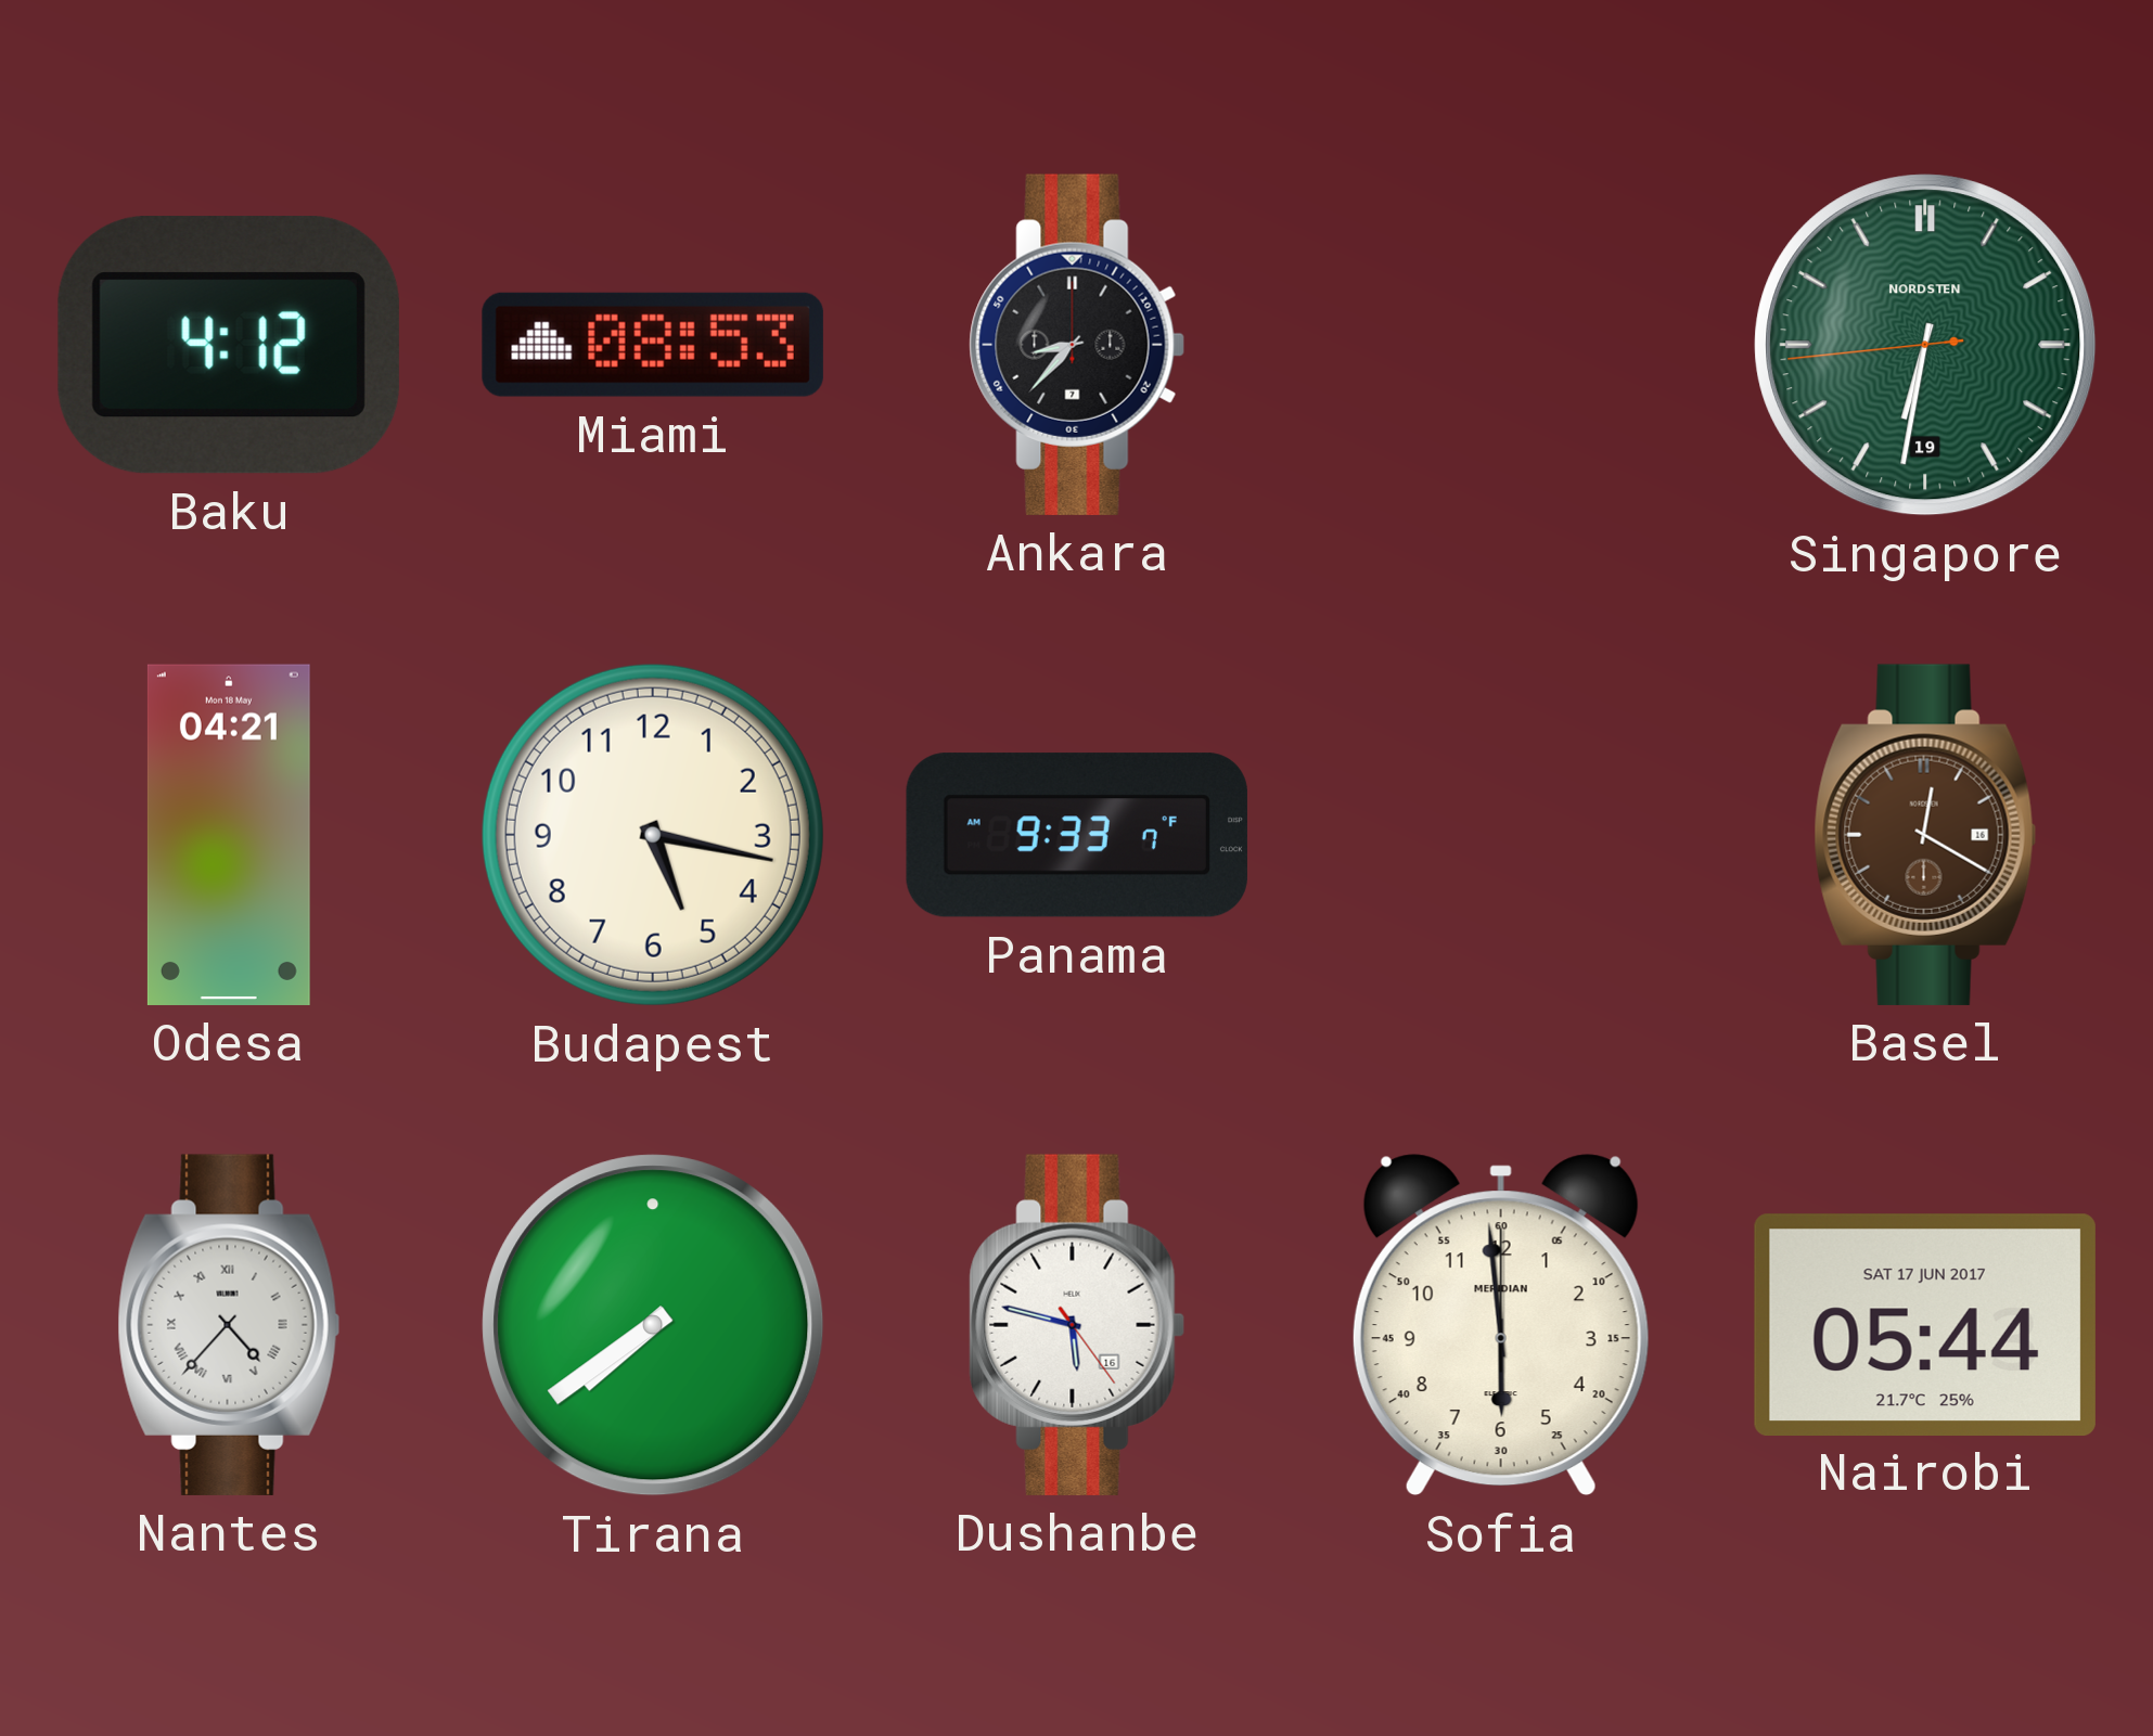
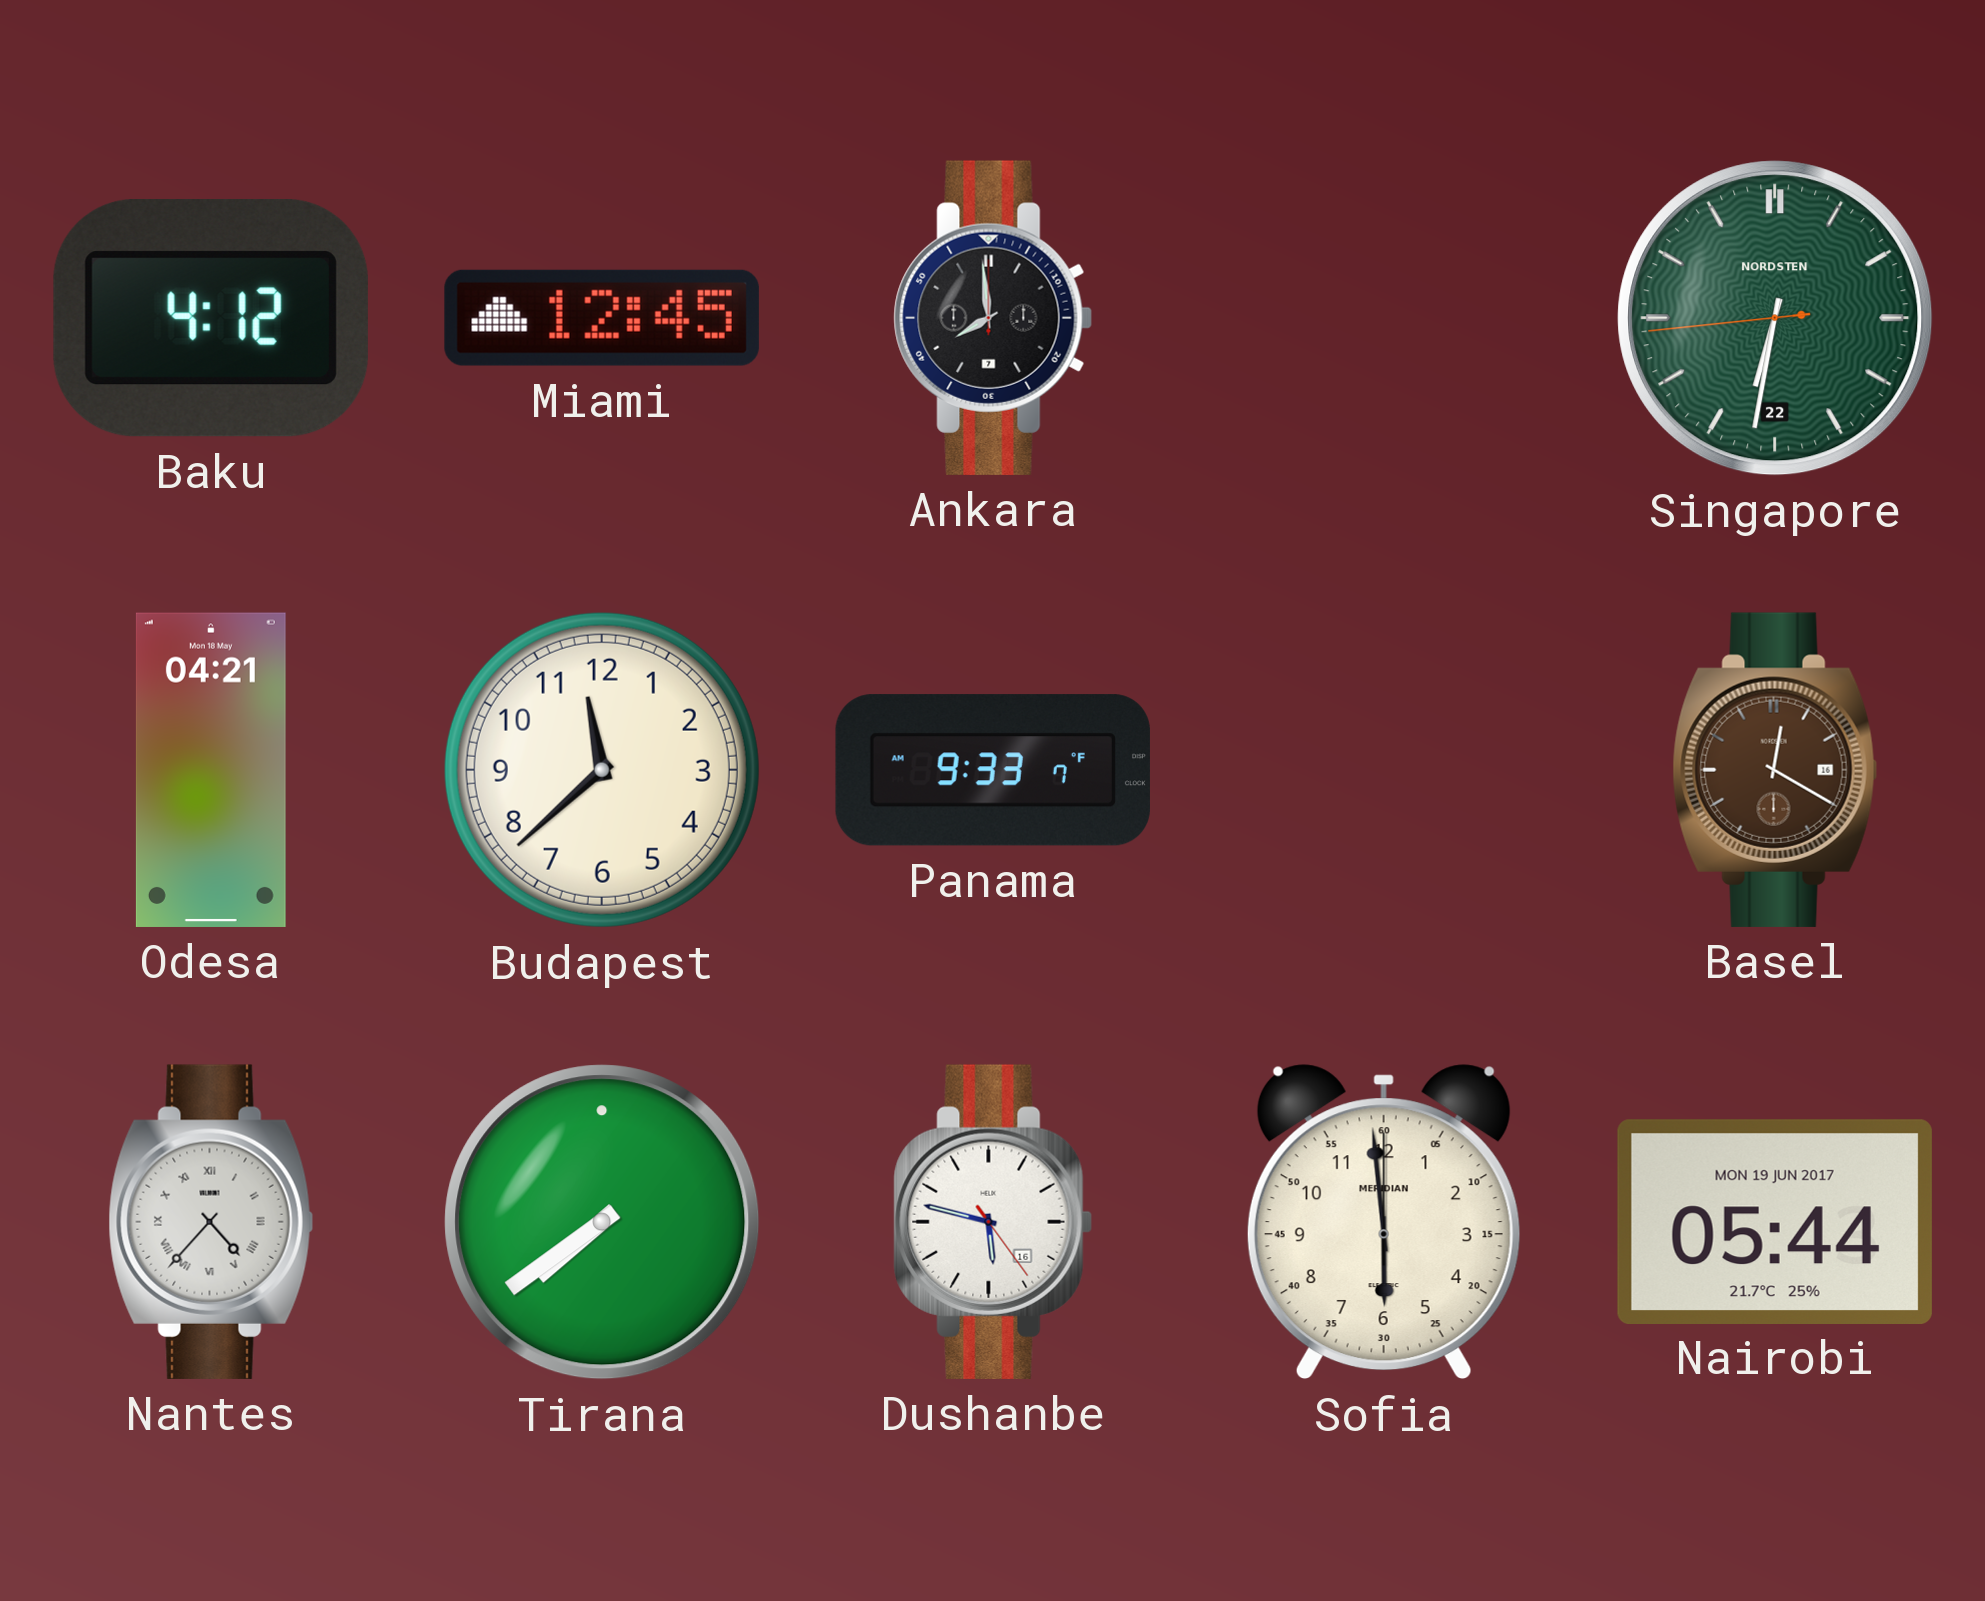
Miami: 08:53 -> 12:45
Ankara: 8:37 -> 7:59
Singapore date: 19 -> 22
Budapest: 5:17 -> 11:38
Nairobi date: SAT 17 JUN 2017 -> MON 19 JUN 2017
